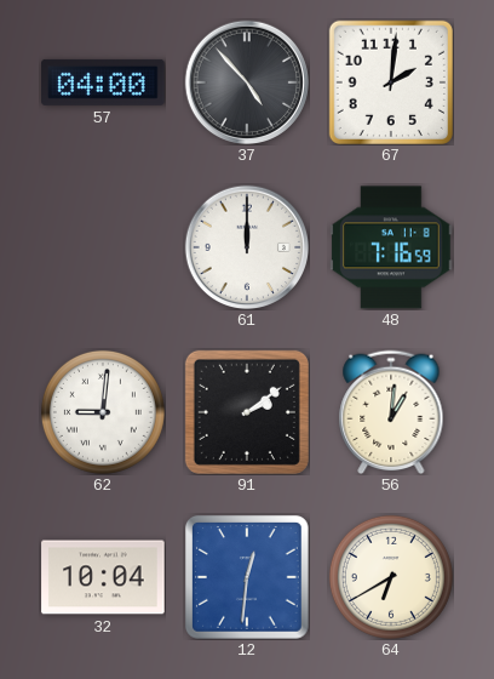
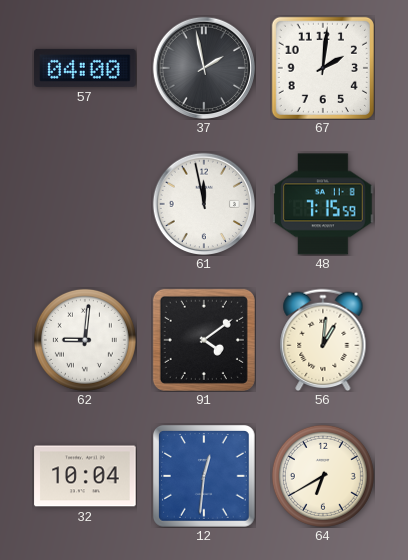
37: 4:53 -> 1:58
61: 12:00 -> 11:58
48: 7:16 -> 7:15
91: 2:09 -> 4:09
